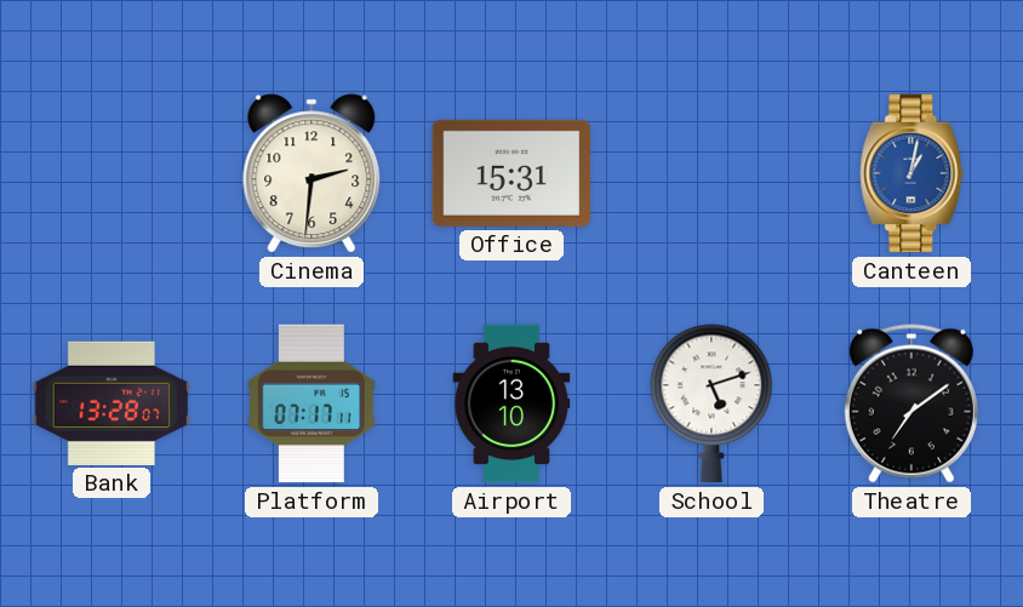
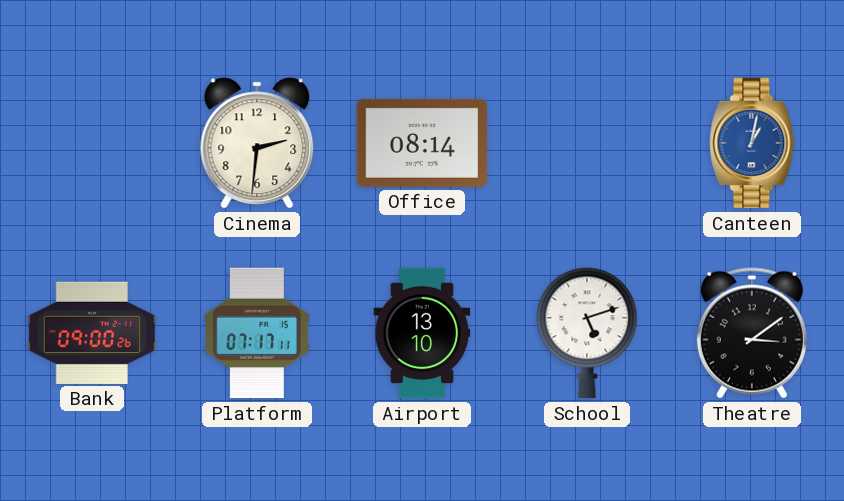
Office: 15:31 -> 08:14
Bank: 13:28 -> 09:00
Theatre: 7:09 -> 3:09
